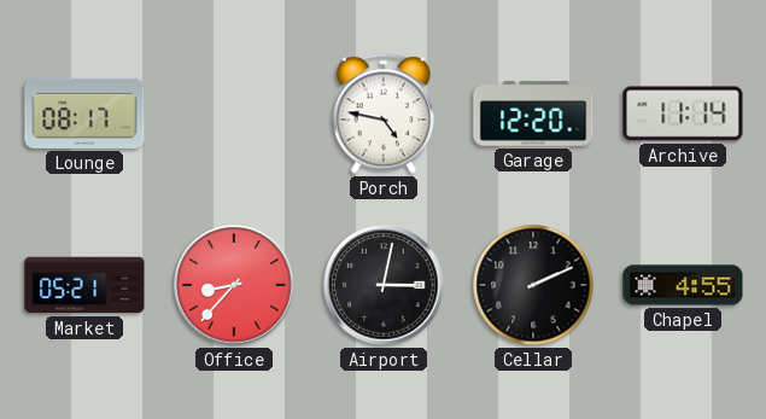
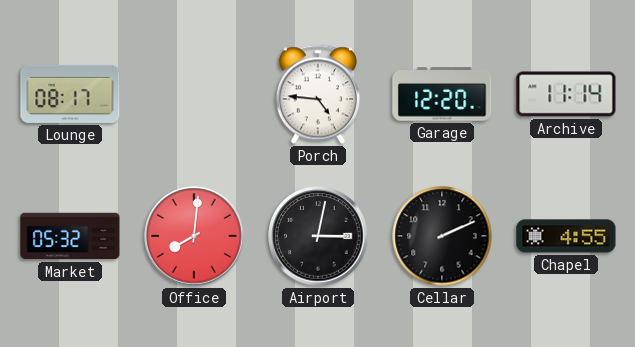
Porch: 4:47 -> 4:46
Market: 05:21 -> 05:32
Office: 8:37 -> 8:01
